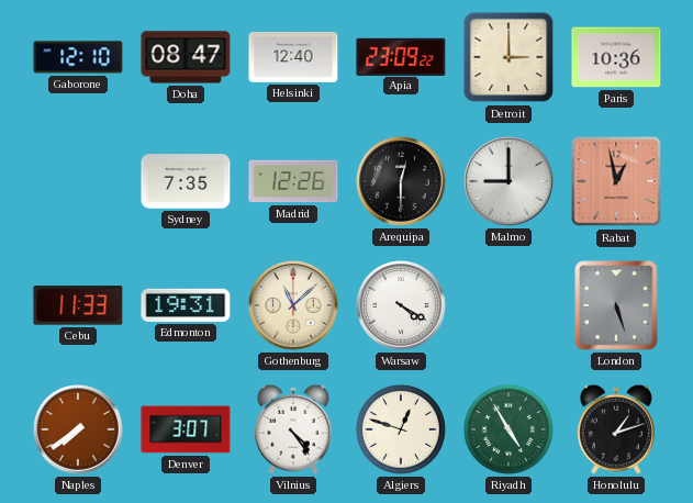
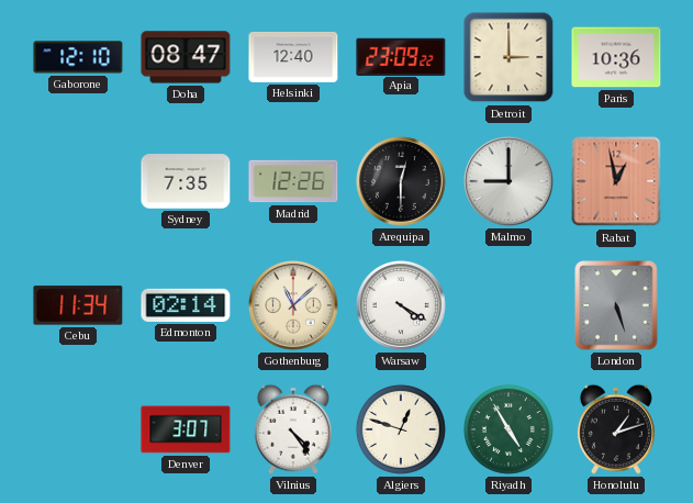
Cebu: 11:33 -> 11:34
Edmonton: 19:31 -> 02:14
Naples: 7:39 -> none
